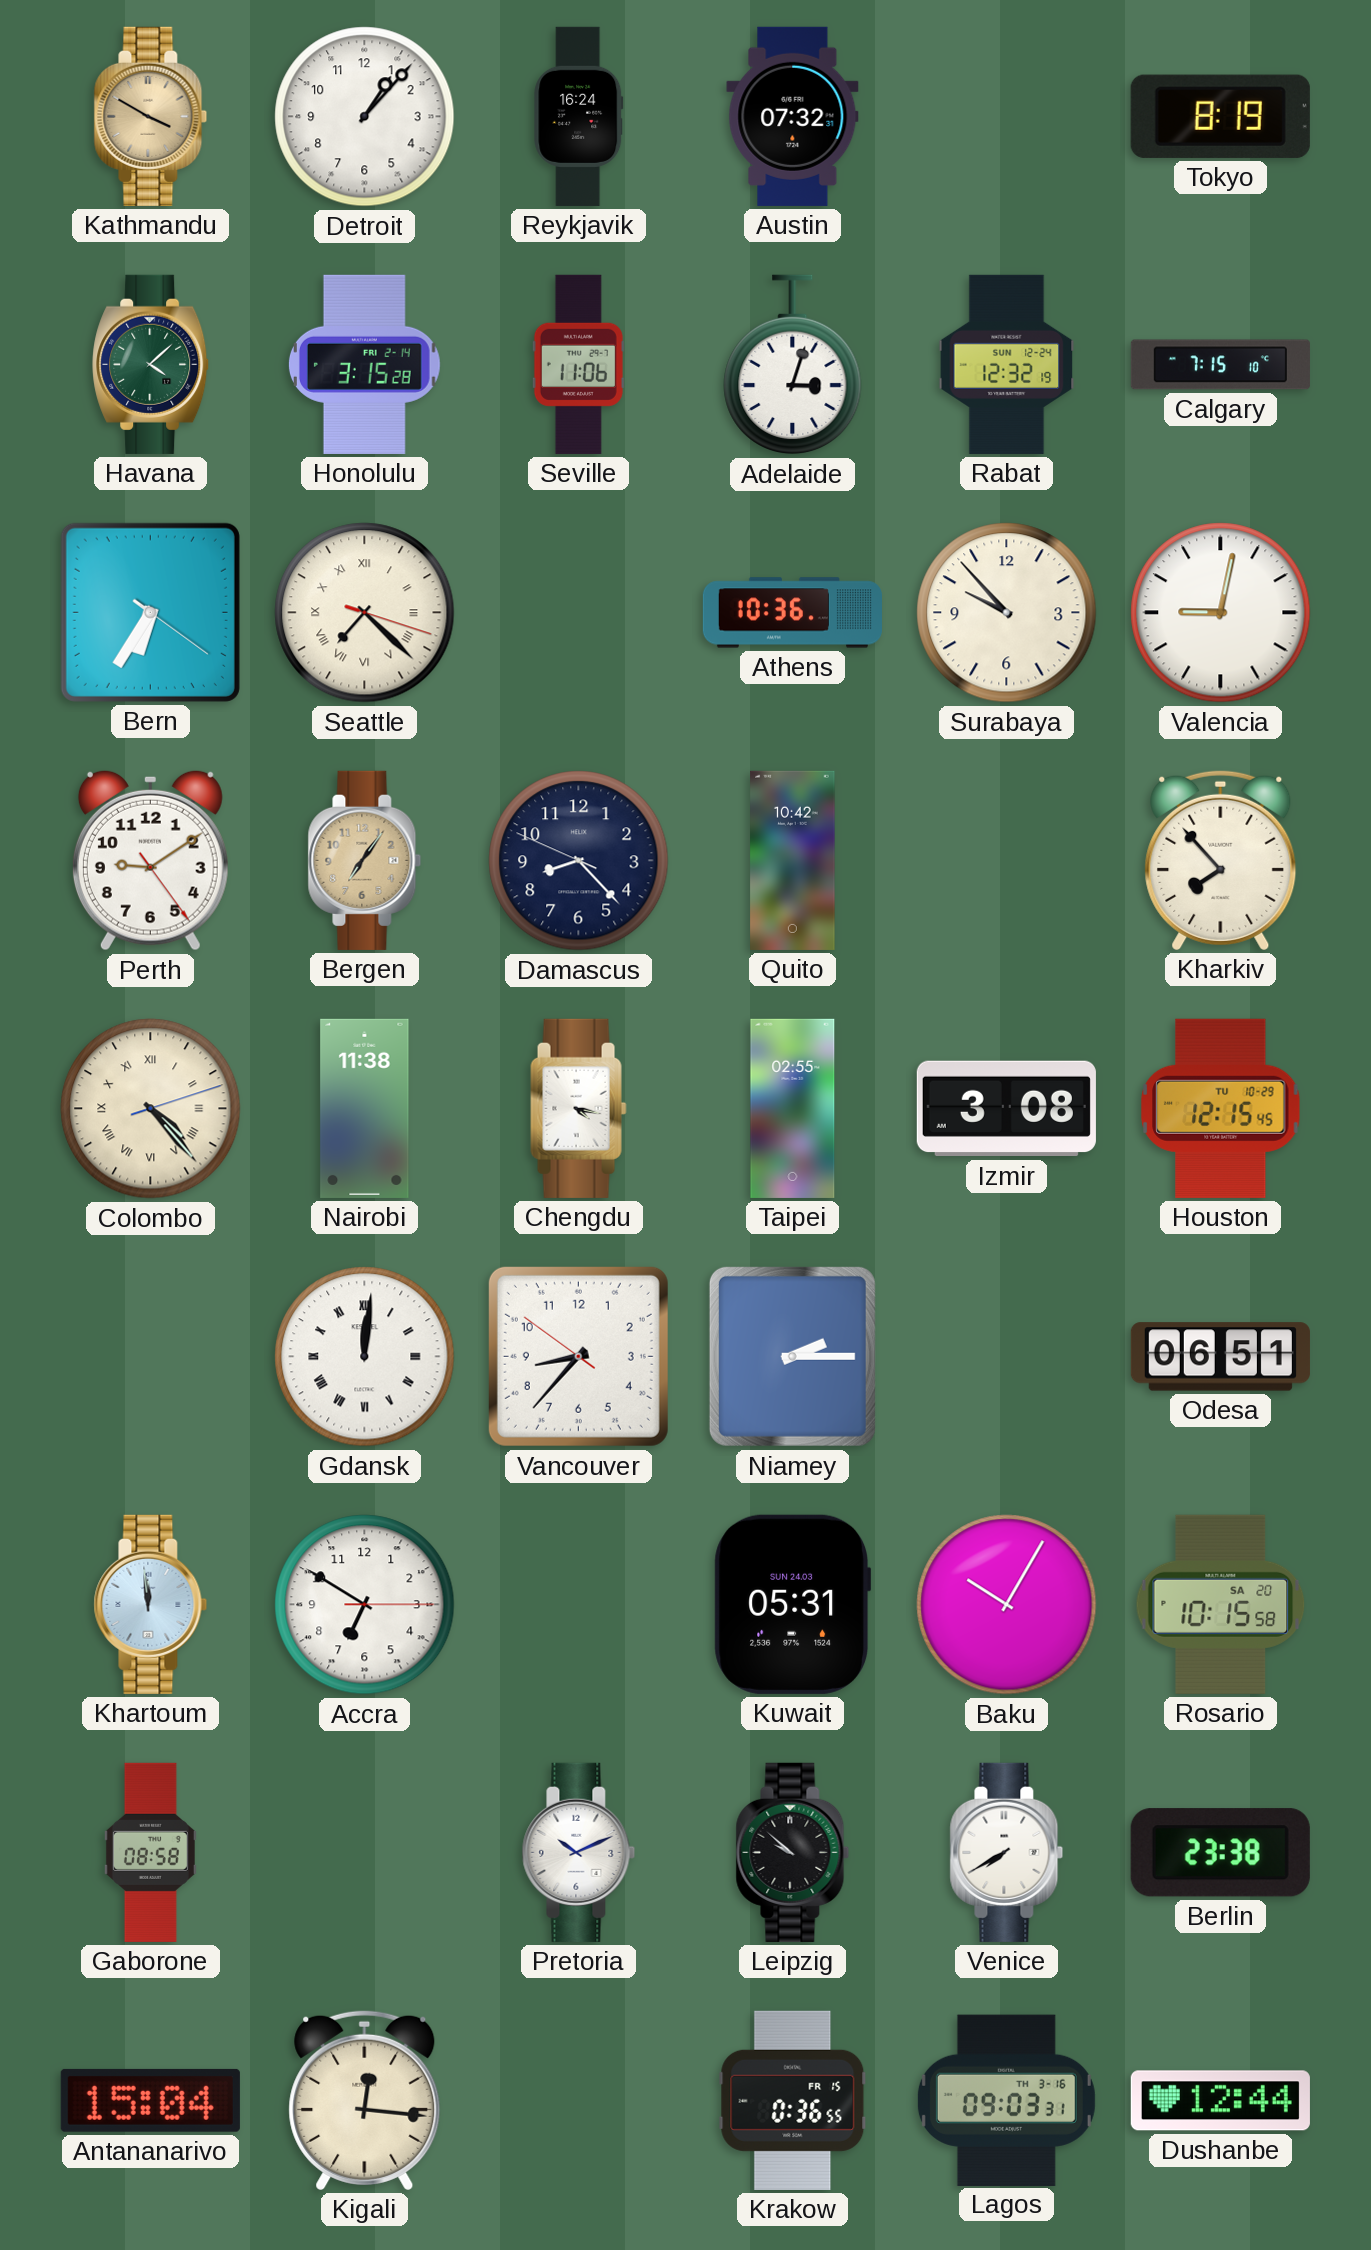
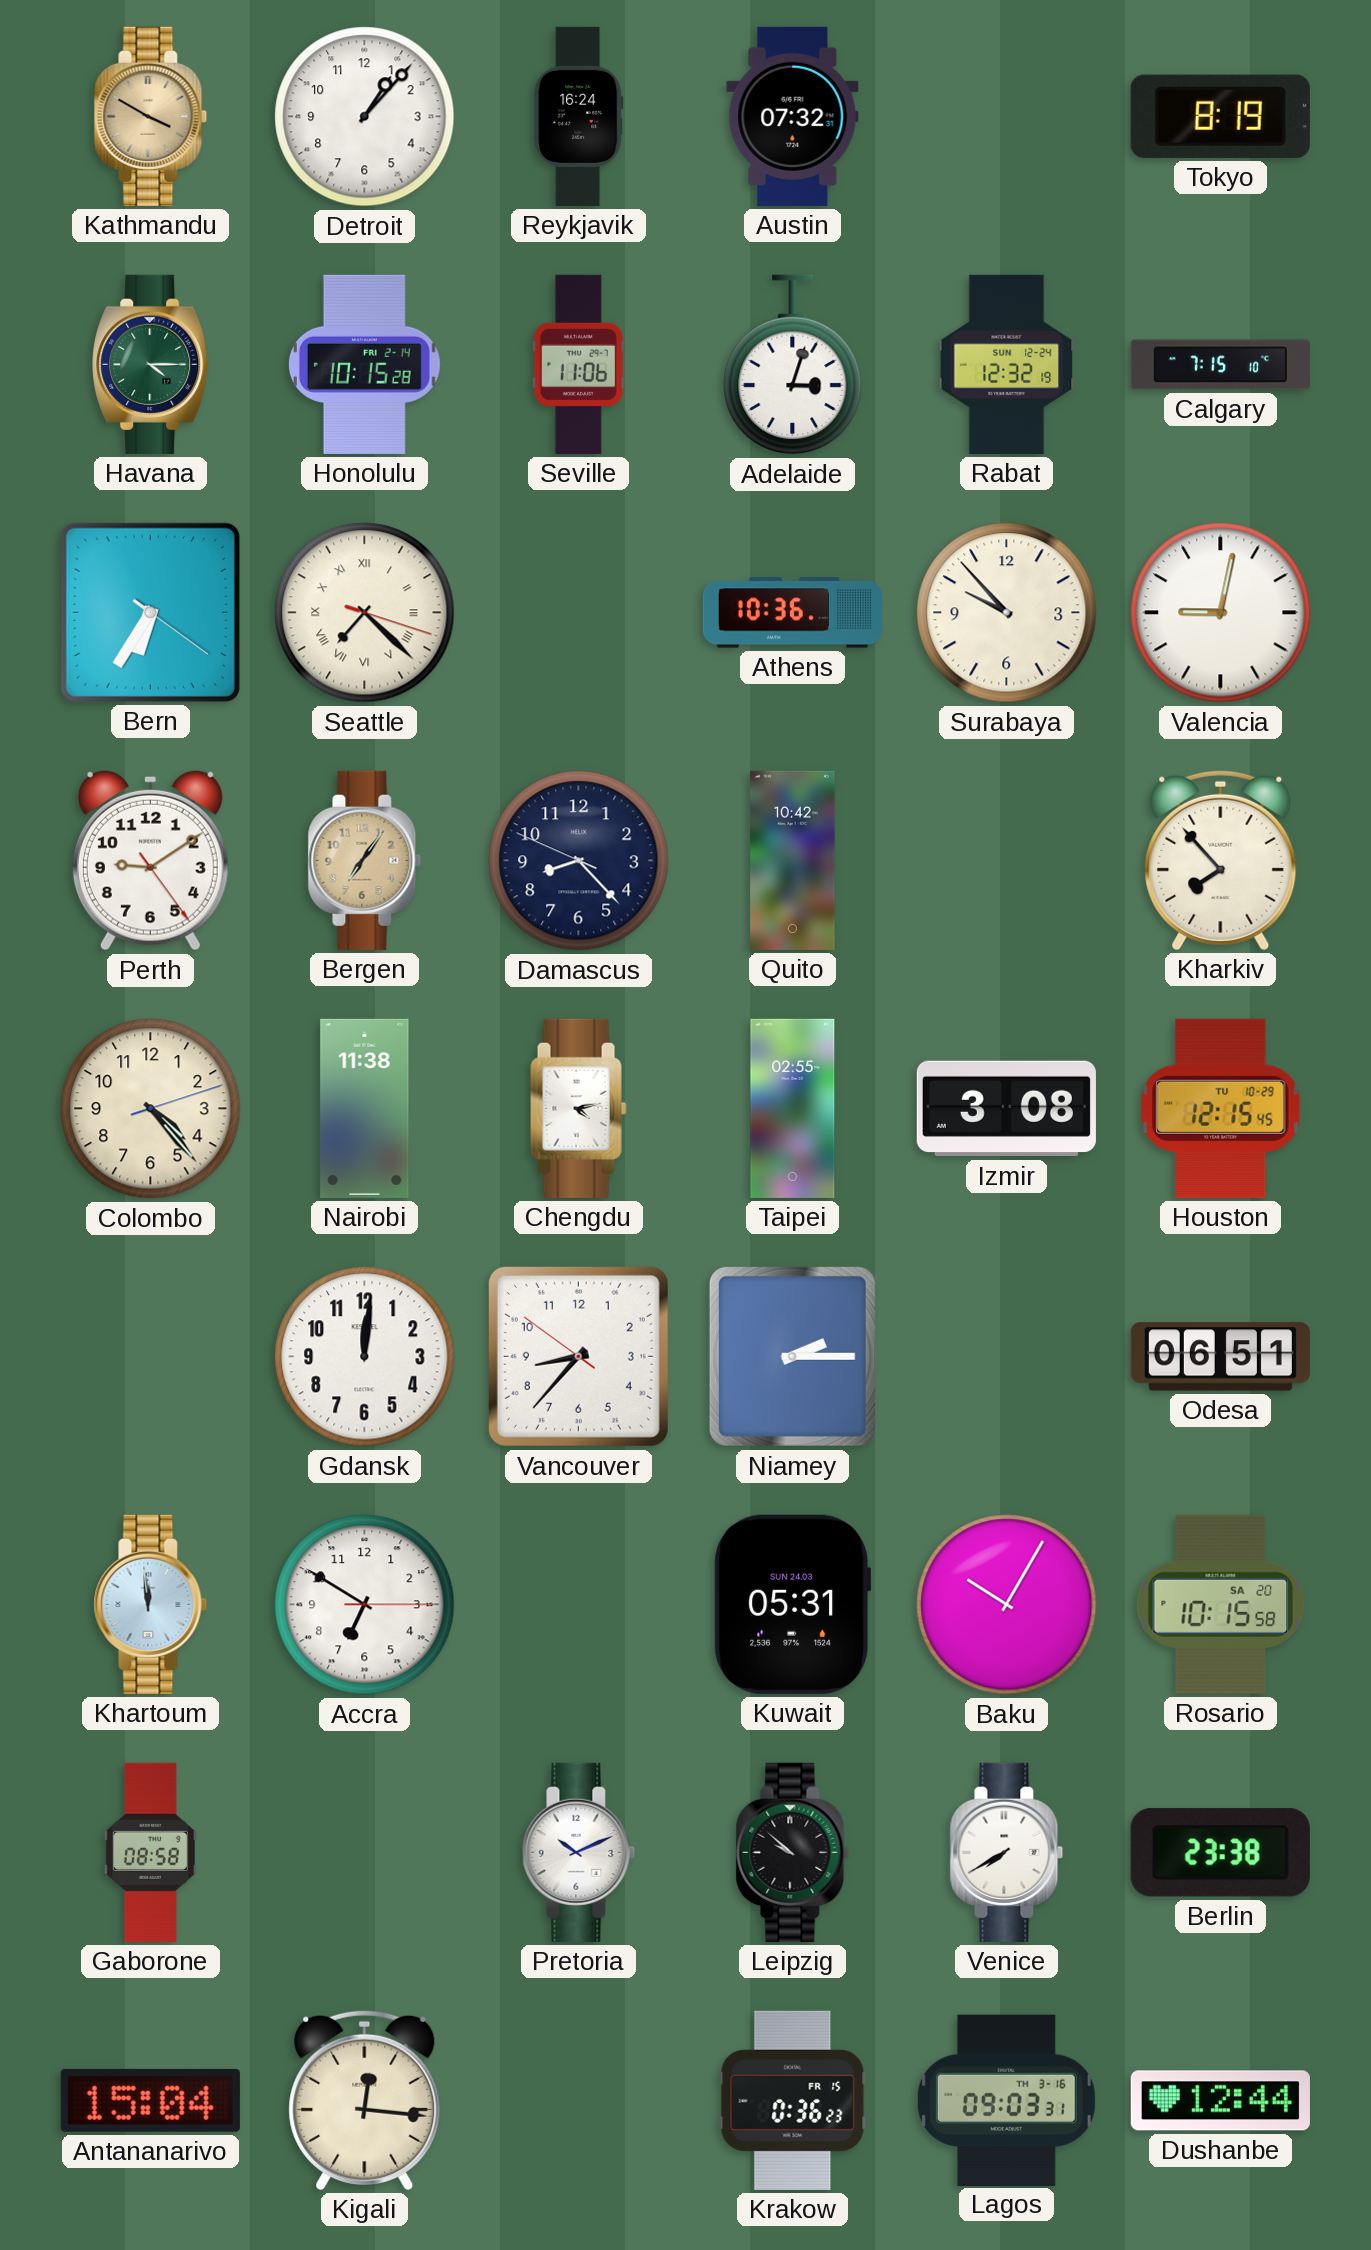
Havana: 4:08 -> 4:15
Honolulu: 3:15 -> 10:15
Colombo numerals: Roman -> Arabic
Chengdu: 4:17 -> 4:13
Gdansk numerals: Roman -> Arabic
Krakow: 0:36:55 -> 0:36:23
